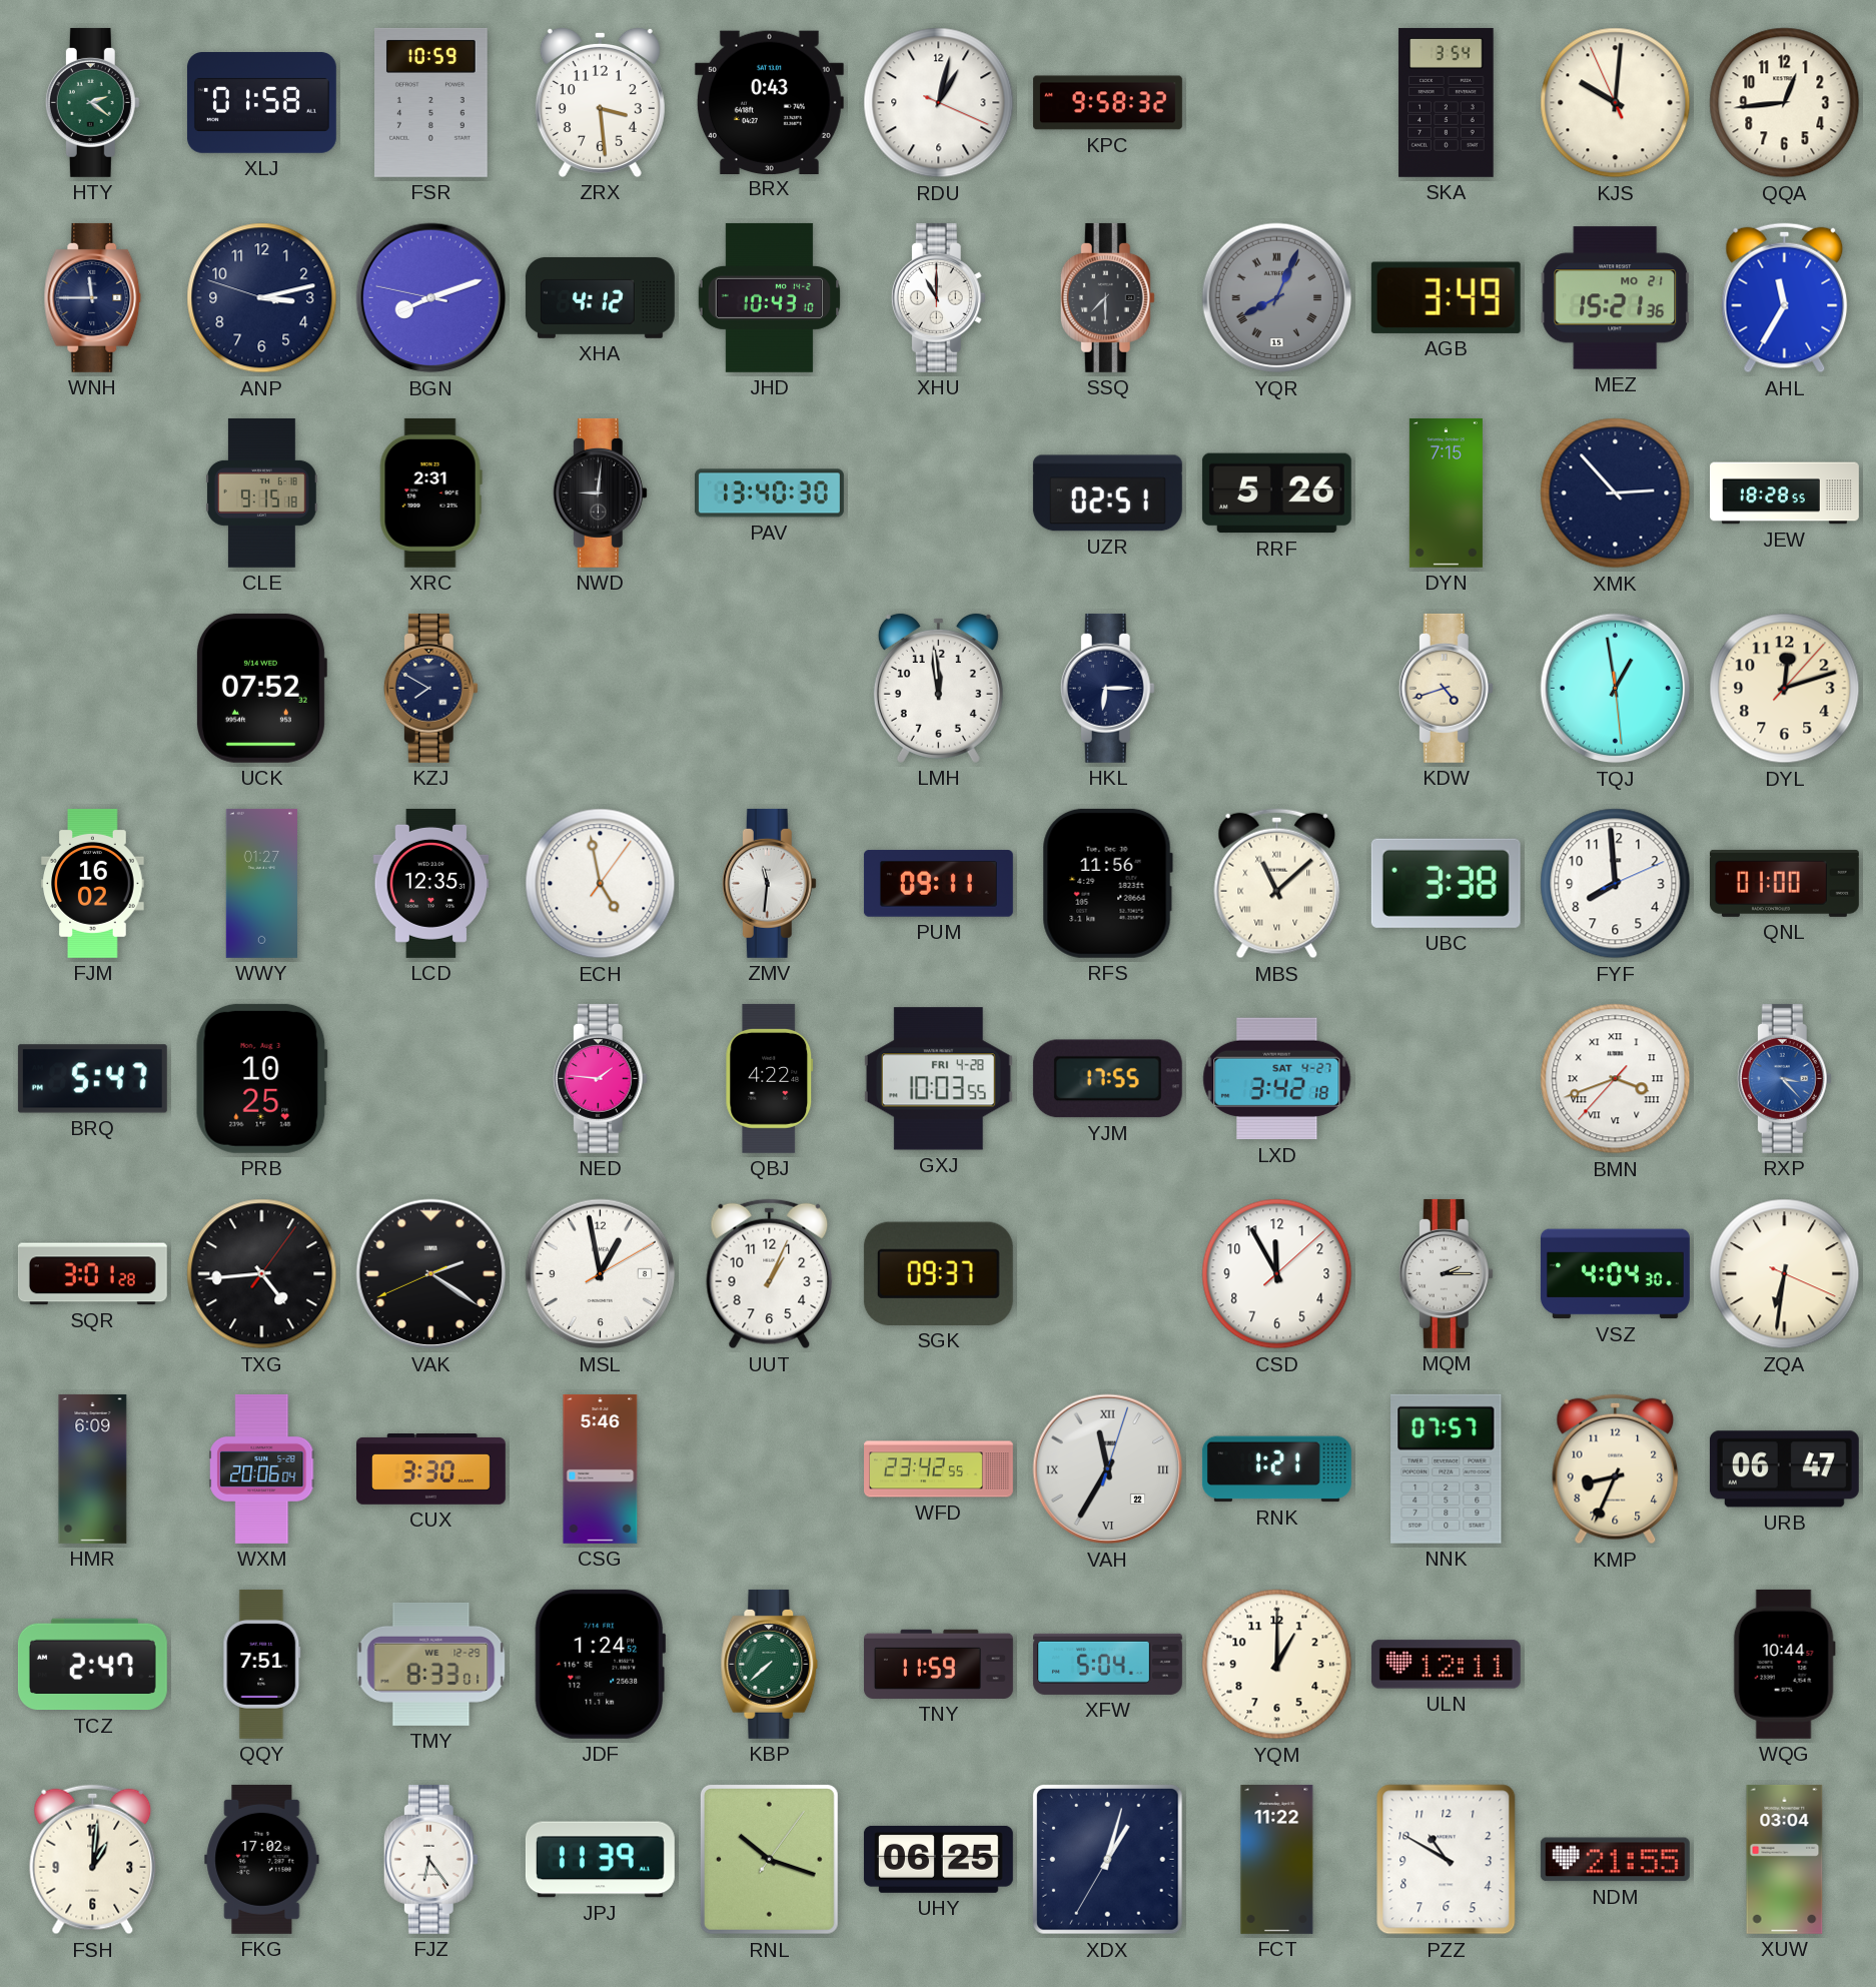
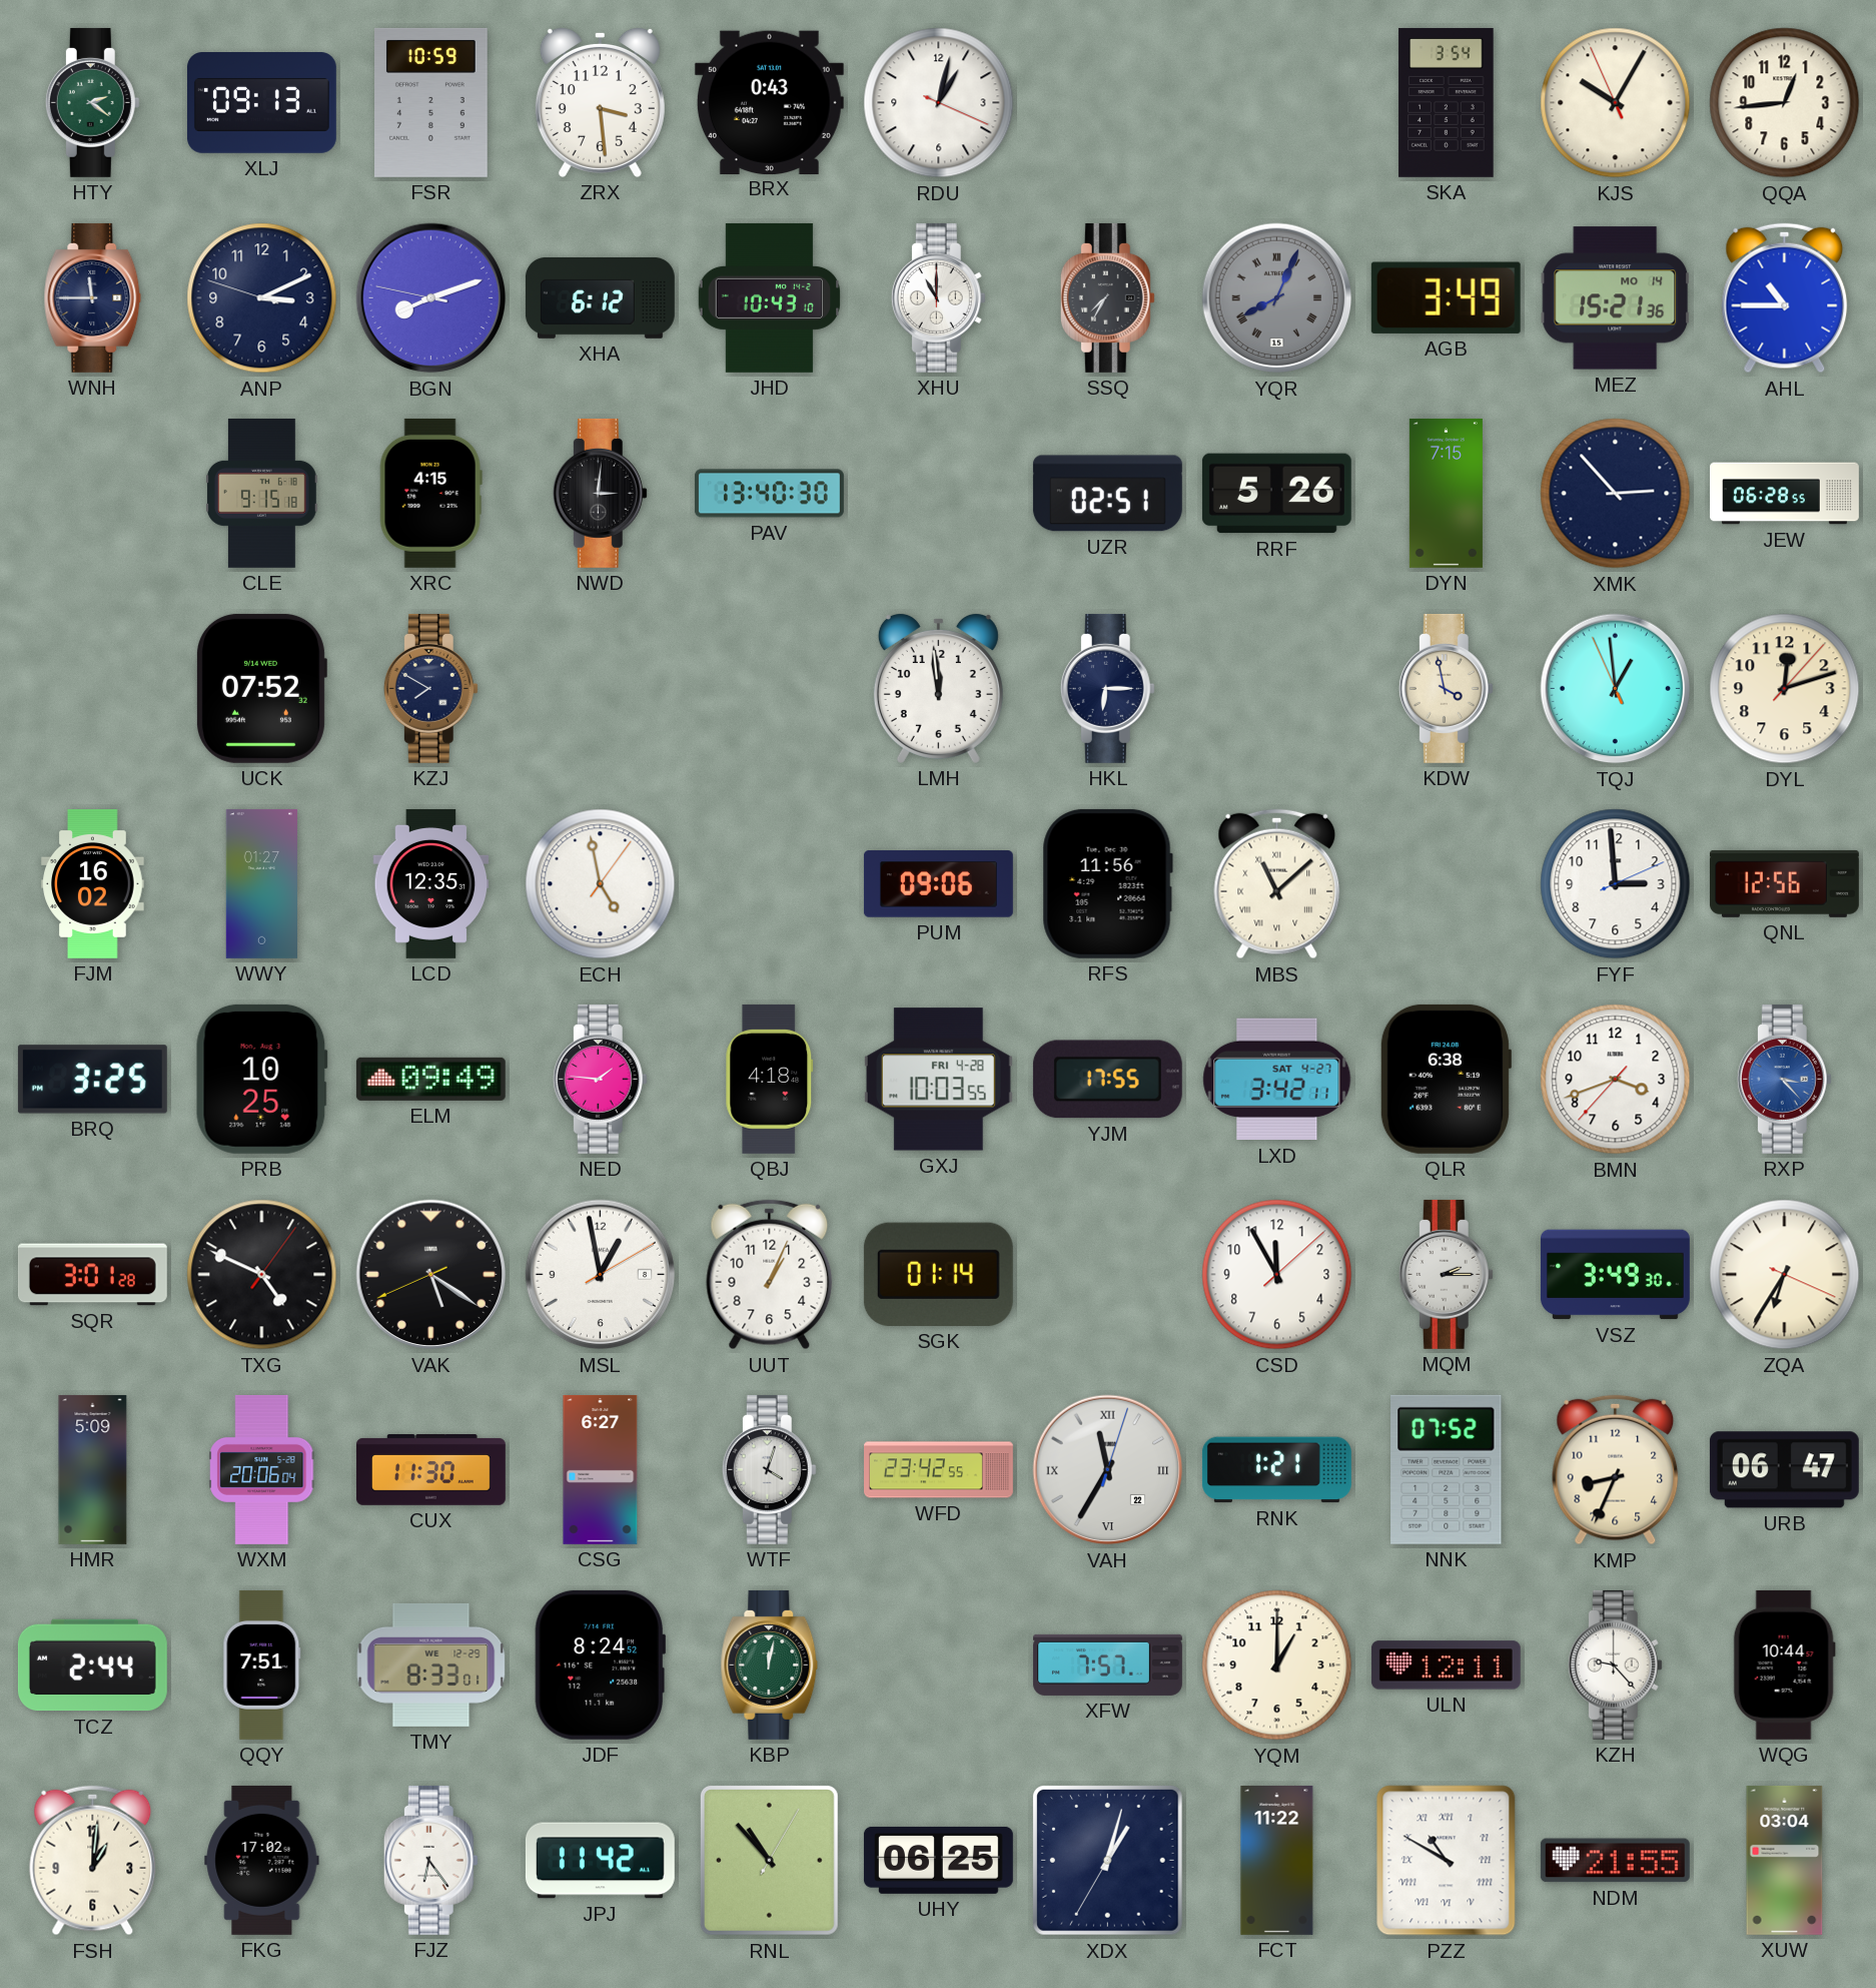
XLJ: 01:58 -> 09:13
KPC: 9:58 -> none
KJS: 10:00 -> 10:04
ANP: 3:12 -> 3:10
XHA: 4:12 -> 6:12
SSQ: 7:30 -> 7:35
MEZ date: MO 21 -> MO 14
AHL: 11:35 -> 10:45
XRC: 2:31 -> 4:15
NWD: 9:01 -> 3:01
JEW: 18:28 -> 06:28
KDW: 4:42 -> 3:58
TQJ: 12:58:29 -> 12:58:56
ZMV: 11:31 -> none
PUM: 09:11 -> 09:06
UBC: 3:38 -> none
FYF: 7:59 -> 2:59
QNL: 01:00 -> 12:56
BRQ: 5:47 -> 3:25
ELM: none -> 09:49
QBJ: 4:22 -> 4:18
LXD: 3:42:18 -> 3:42:11
QLR: none -> 6:38
BMN numerals: Roman -> Arabic
TXG: 4:44 -> 4:49
VAK: 2:20 -> 5:20
SGK: 09:37 -> 01:14
VSZ: 4:04 -> 3:49
ZQA: 6:31 -> 6:35
HMR: 6:09 -> 5:09
CUX: 3:30 -> 11:30
CSG: 5:46 -> 6:27
WTF: none -> 4:03
NNK: 07:57 -> 07:52
TCZ: 2:47 -> 2:44
JDF: 1:24 -> 8:24
KBP: 7:38 -> 12:02
TNY: 11:59 -> none
XFW: 5:04 -> 7:57
KZH: none -> 9:23
JPJ: 11:39 -> 11:42
RNL: 10:18 -> 10:53
PZZ numerals: Arabic -> Roman
